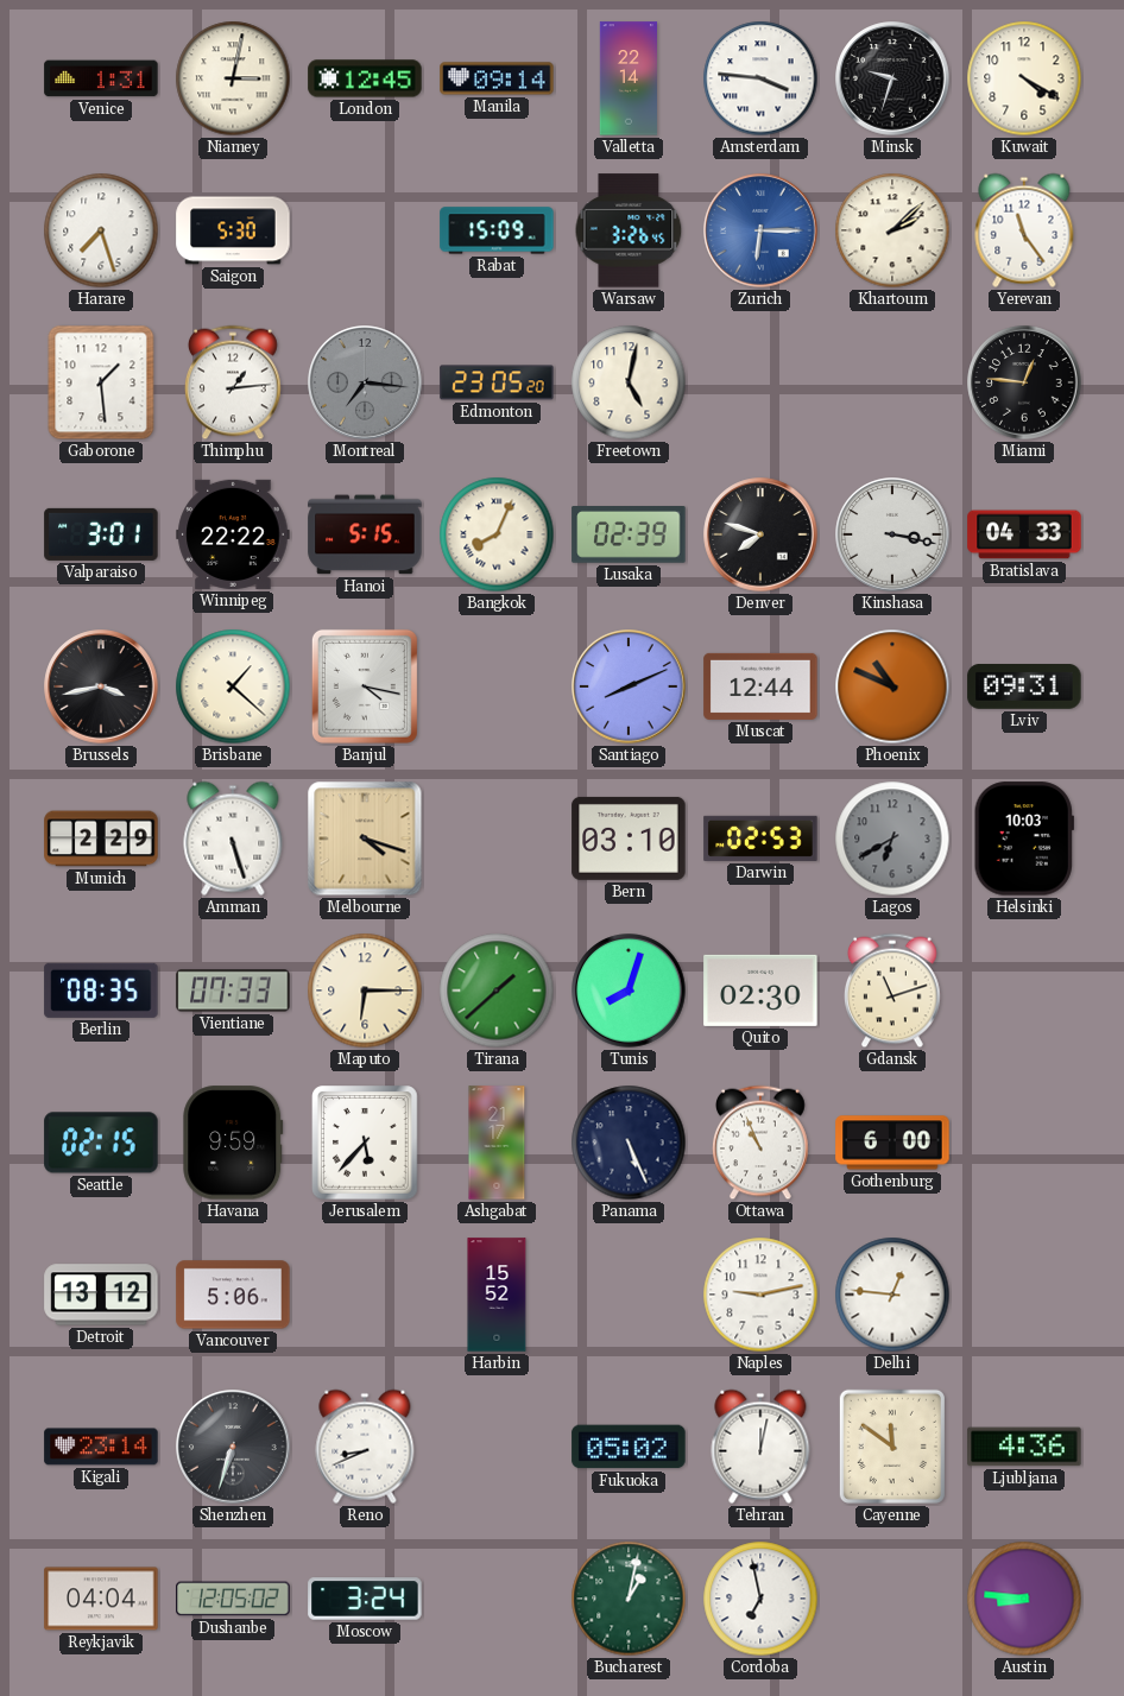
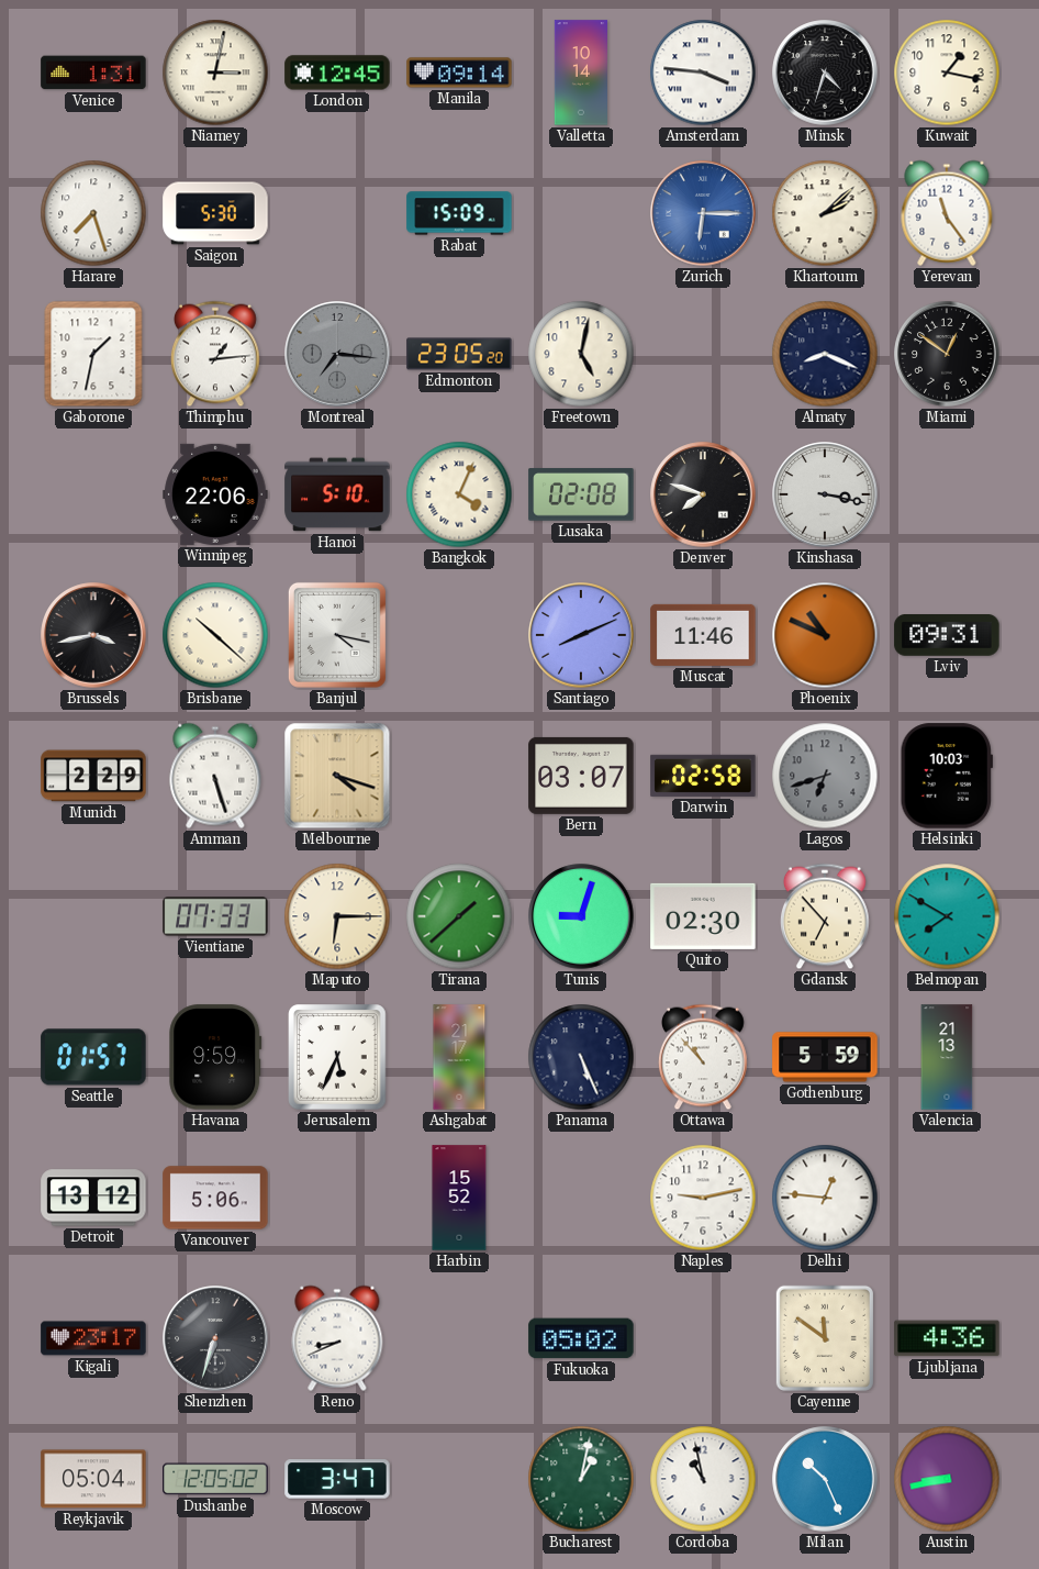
Valletta: 22:14 -> 10:14
Minsk: 9:33 -> 4:33
Kuwait: 4:20 -> 1:17
Warsaw: 3:26 -> none
Gaborone: 1:29 -> 1:32
Almaty: none -> 8:19
Miami: 12:46 -> 12:51
Valparaiso: 3:01 -> none
Winnipeg: 22:22 -> 22:06
Hanoi: 5:15 -> 5:10
Bangkok: 8:04 -> 4:04
Lusaka: 02:39 -> 02:08
Bratislava: 04:33 -> none
Brisbane: 1:22 -> 10:22
Muscat: 12:44 -> 11:46
Bern: 03:10 -> 03:07
Darwin: 02:53 -> 02:58
Lagos: 6:40 -> 6:42
Berlin: 08:35 -> none
Tunis: 8:03 -> 9:03
Gdansk: 11:12 -> 6:53
Belmopan: none -> 7:50
Seattle: 02:15 -> 01:57
Jerusalem: 5:37 -> 5:34
Ottawa: 10:56 -> 10:53
Gothenburg: 6:00 -> 5:59
Valencia: none -> 21:13
Kigali: 23:14 -> 23:17
Tehran: 12:02 -> none
Reykjavik: 04:04 -> 05:04
Moscow: 3:24 -> 3:47
Cordoba: 6:58 -> 10:58
Milan: none -> 10:26
Austin: 8:46 -> 8:43
